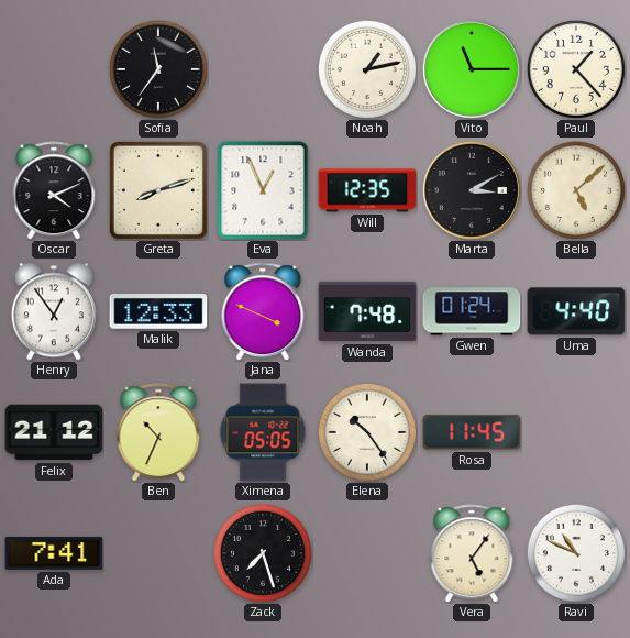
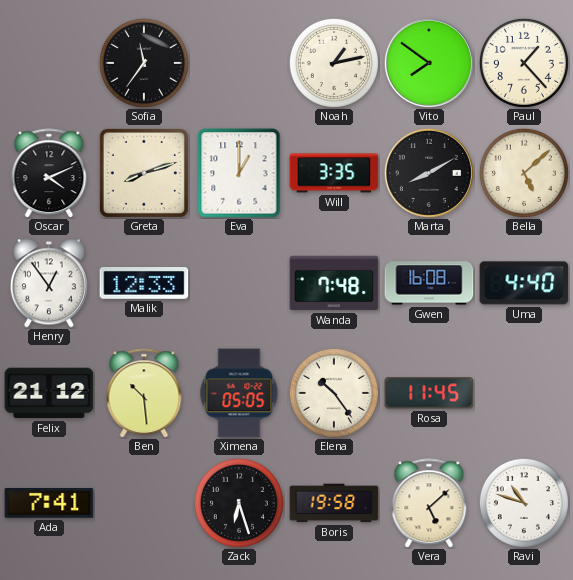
Vito: 11:15 -> 7:51
Eva: 12:56 -> 1:00
Will: 12:35 -> 3:35
Marta: 3:10 -> 8:10
Jana: 3:49 -> none
Gwen: 01:24 -> 16:08
Ben: 10:34 -> 10:29
Zack: 7:27 -> 6:27
Boris: none -> 19:58
Vera: 5:06 -> 5:08
Ravi: 10:49 -> 10:48
